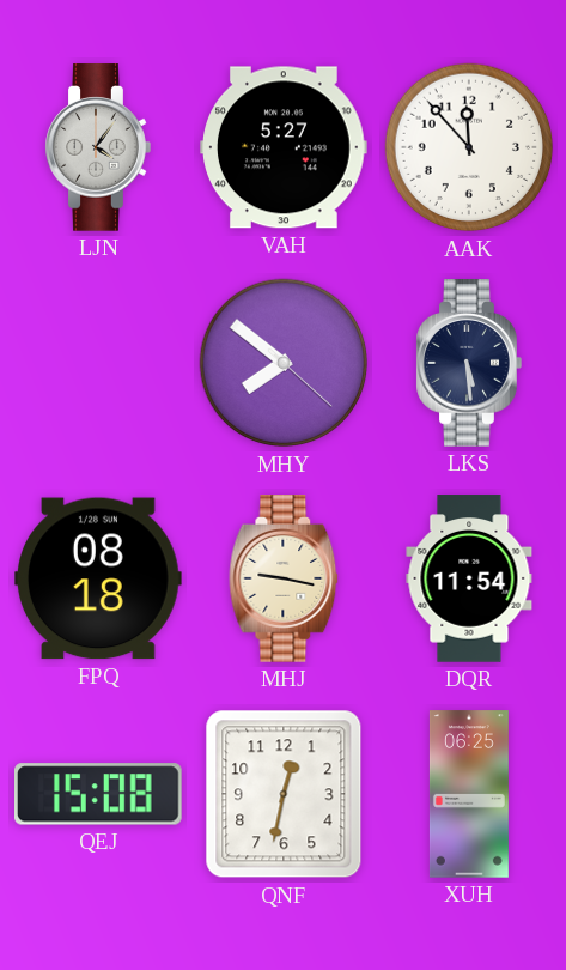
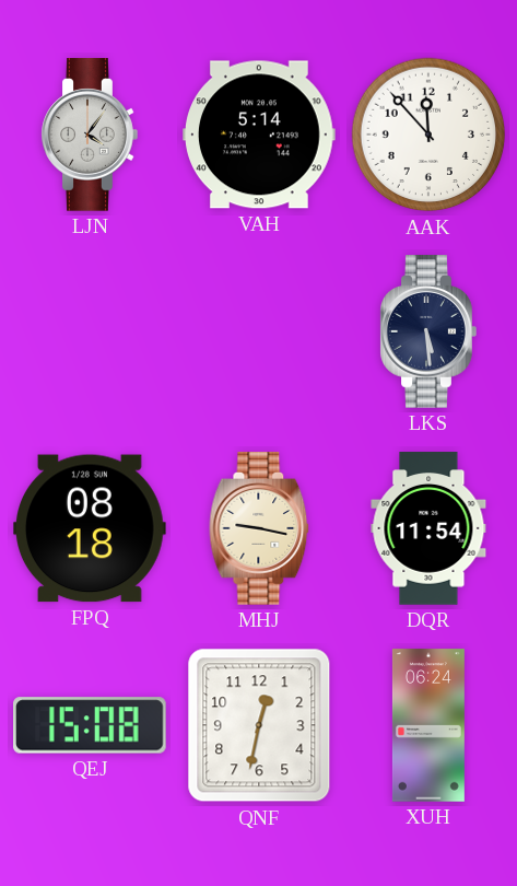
VAH: 5:27 -> 5:14
MHY: 7:51 -> none
XUH: 06:25 -> 06:24
